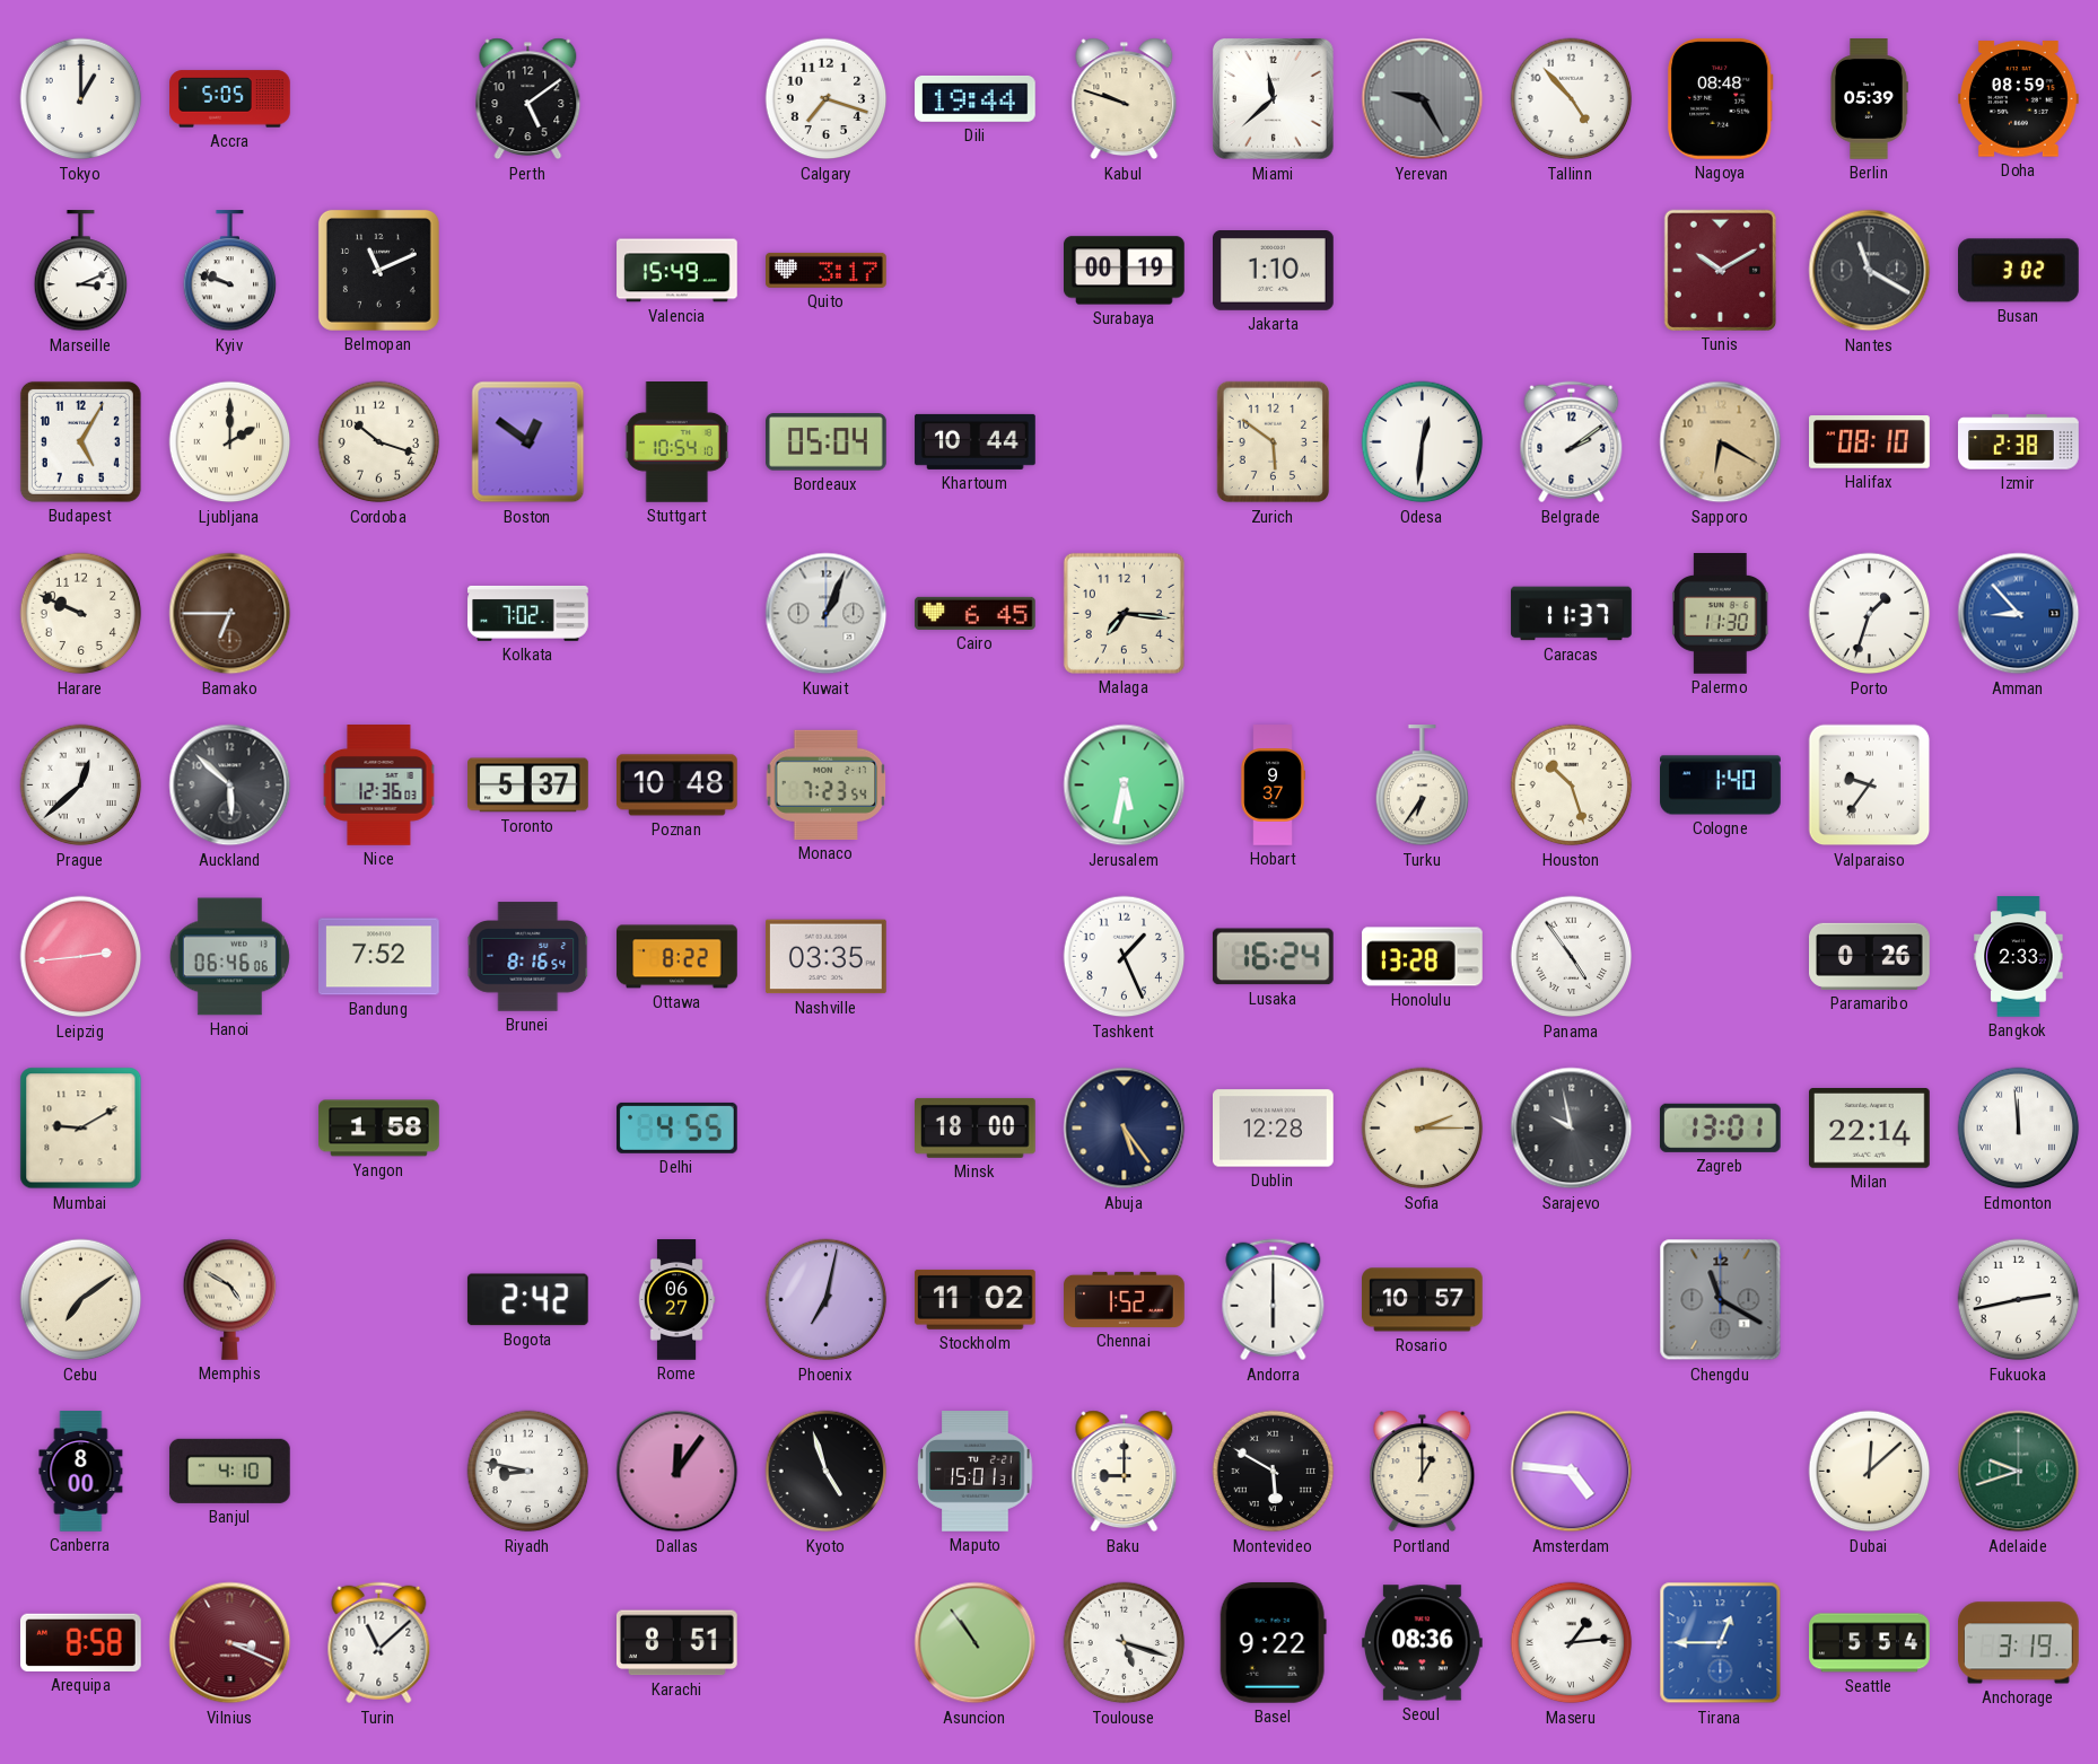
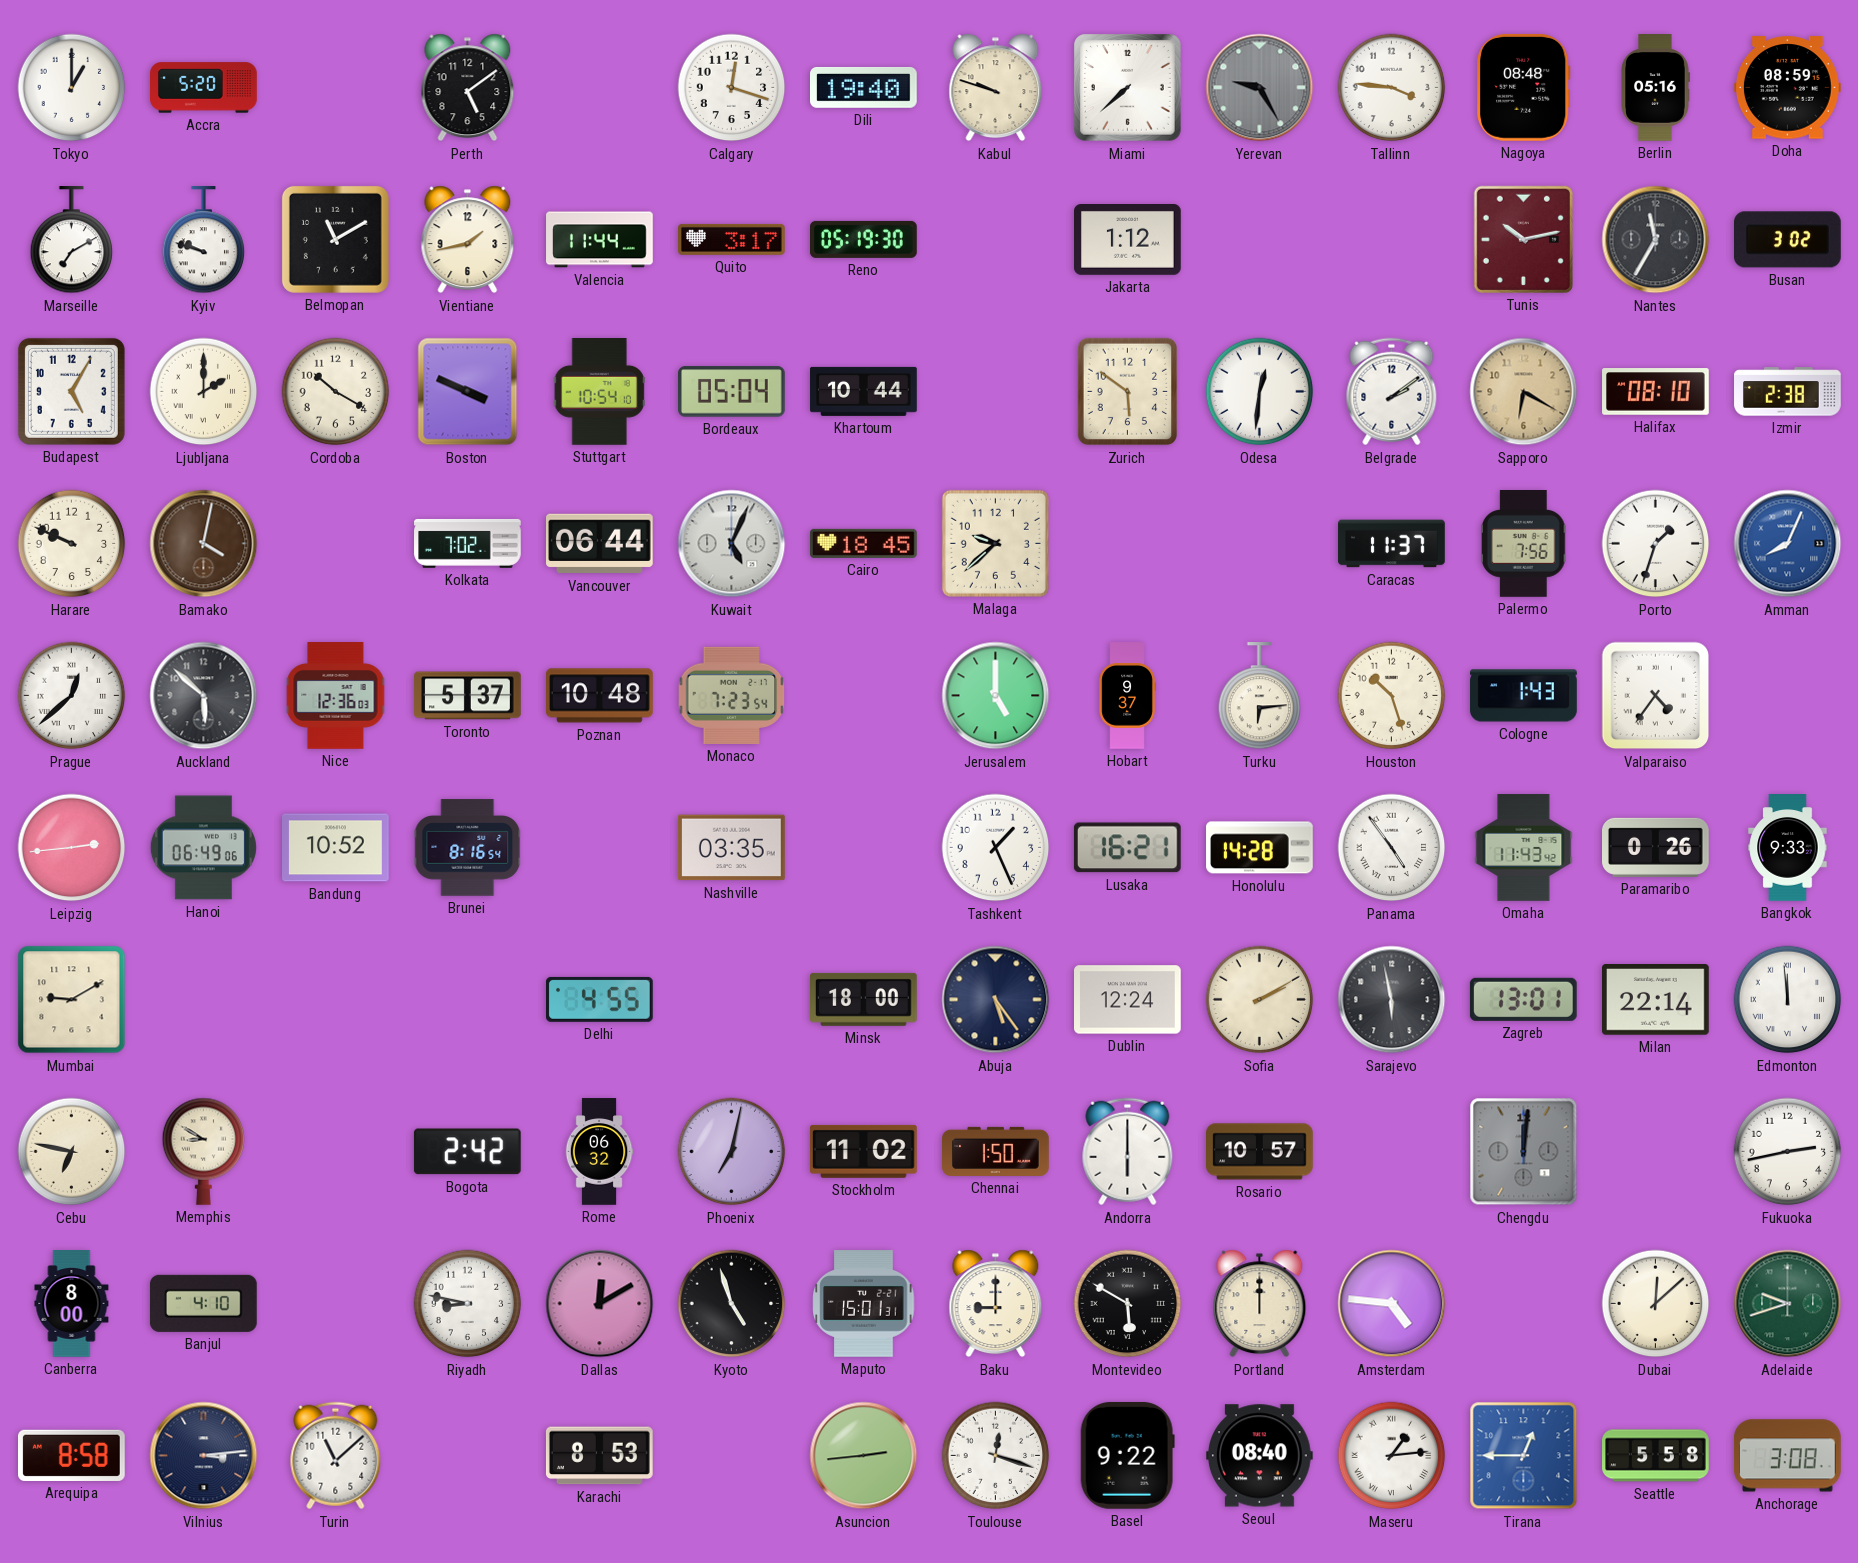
Accra: 5:05 -> 5:20
Calgary: 7:18 -> 12:18
Dili: 19:44 -> 19:40
Miami: 11:38 -> 7:38
Tallinn: 4:53 -> 3:46
Berlin: 05:39 -> 05:16
Marseille: 3:11 -> 7:10
Belmopan: 11:11 -> 11:10
Vientiane: none -> 1:43
Valencia: 15:49 -> 11:44
Reno: none -> 05:19
Surabaya: 00:19 -> none
Jakarta: 1:10 -> 1:12
Tunis: 10:10 -> 10:13
Nantes: 11:20 -> 11:35
Cordoba: 10:18 -> 10:20
Boston: 12:51 -> 3:49
Bamako: 6:45 -> 4:02
Vancouver: none -> 06:44
Kuwait: 1:04 -> 5:04
Cairo: 6:45 -> 18:45
Malaga: 7:16 -> 9:38
Palermo: 11:30 -> 7:56
Amman: 8:53 -> 8:04
Jerusalem: 5:32 -> 5:00
Turku: 6:36 -> 6:14
Cologne: 1:40 -> 1:43
Valparaiso: 9:36 -> 4:36
Hanoi: 06:46 -> 06:49
Bandung: 7:52 -> 10:52
Ottawa: 8:22 -> none
Lusaka: 16:24 -> 16:21
Honolulu: 13:28 -> 14:28
Omaha: none -> 11:43
Bangkok: 2:33 -> 9:33
Yangon: 1:58 -> none
Dublin: 12:28 -> 12:24
Sofia: 2:15 -> 2:10
Sarajevo: 9:58 -> 5:58
Cebu: 7:09 -> 6:47
Memphis: 4:50 -> 8:50
Rome: 06:27 -> 06:32
Chennai: 1:52 -> 1:50
Chengdu: 11:20 -> 12:01
Dallas: 12:06 -> 12:10
Portland: 1:00 -> 12:00
Vilnius: 3:19 -> 3:14
Vilnius dial: burgundy -> navy
Karachi: 8:51 -> 8:53
Asuncion: 10:54 -> 2:44
Toulouse: 5:18 -> 12:18
Seoul: 08:36 -> 08:40
Seattle: 5:54 -> 5:58
Anchorage: 3:19 -> 3:08
